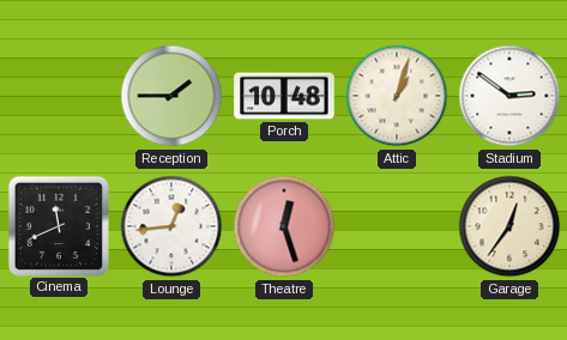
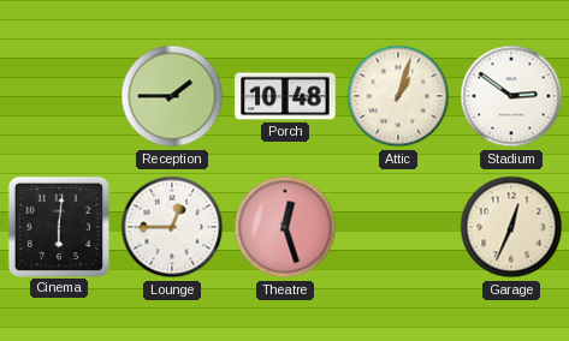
Cinema: 11:41 -> 6:01
Lounge: 12:44 -> 12:45
Garage: 12:36 -> 12:34
